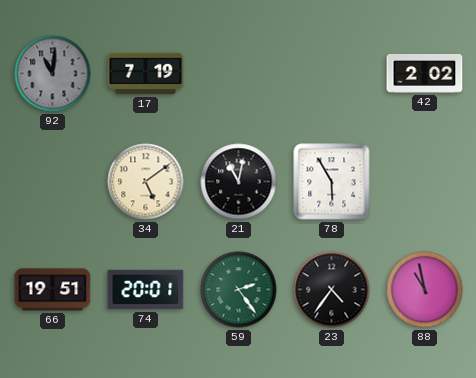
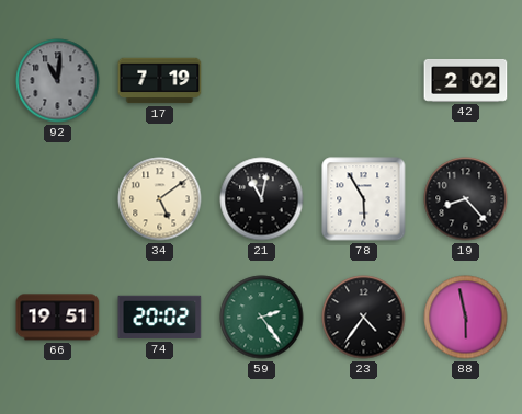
19: none -> 8:23
74: 20:01 -> 20:02
88: 10:58 -> 5:58
